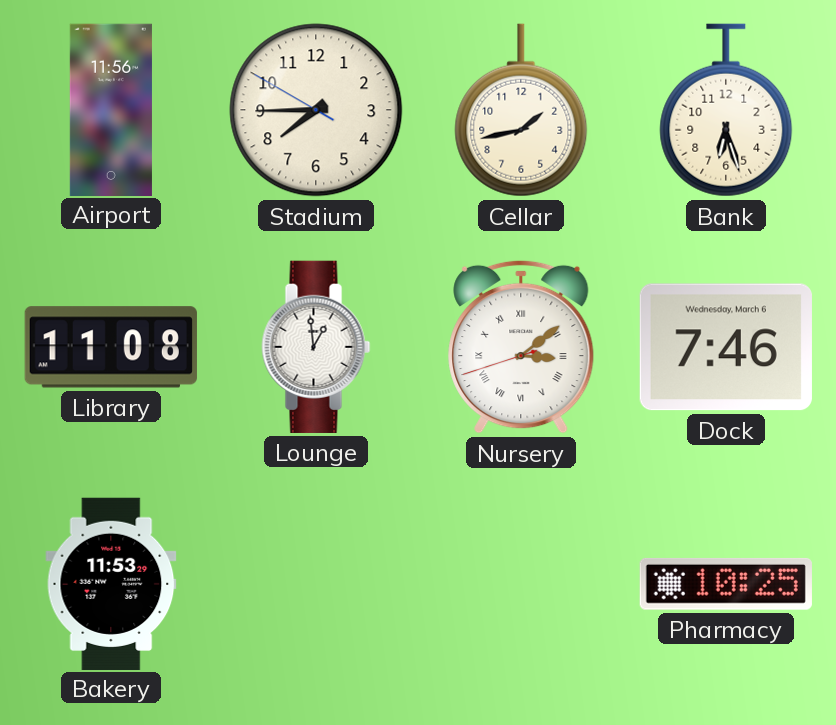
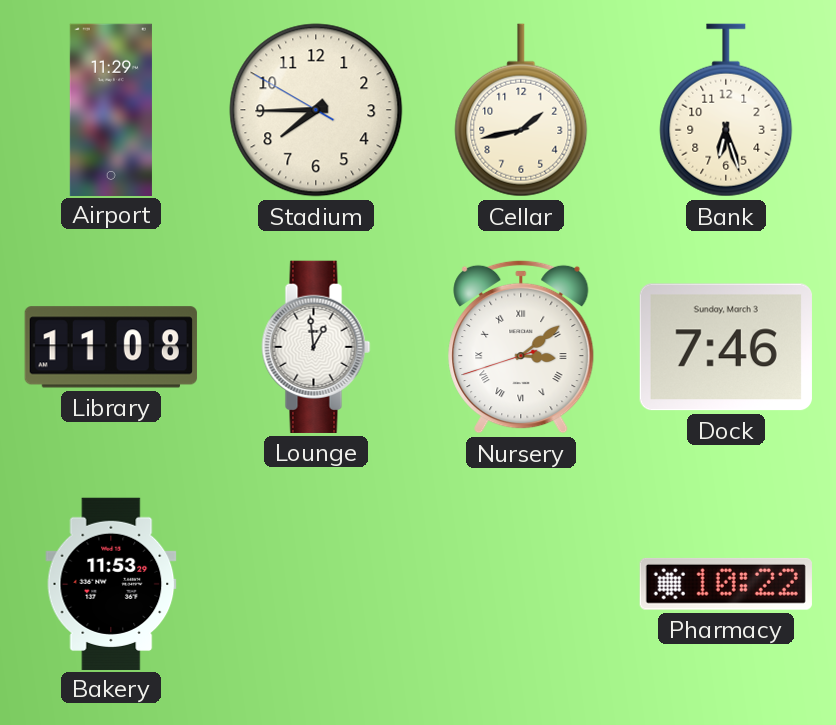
Airport: 11:56 -> 11:29
Dock date: Wednesday, March 6 -> Sunday, March 3
Pharmacy: 10:25 -> 10:22
